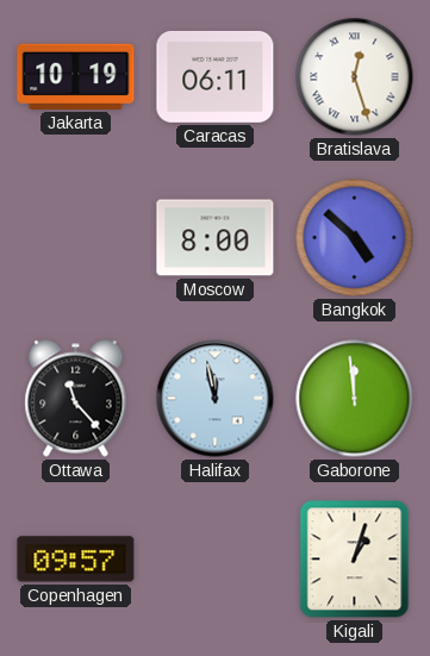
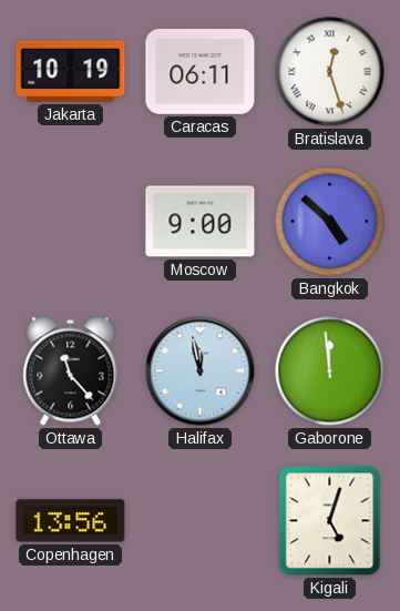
Moscow: 8:00 -> 9:00
Copenhagen: 09:57 -> 13:56
Kigali: 1:03 -> 5:03
